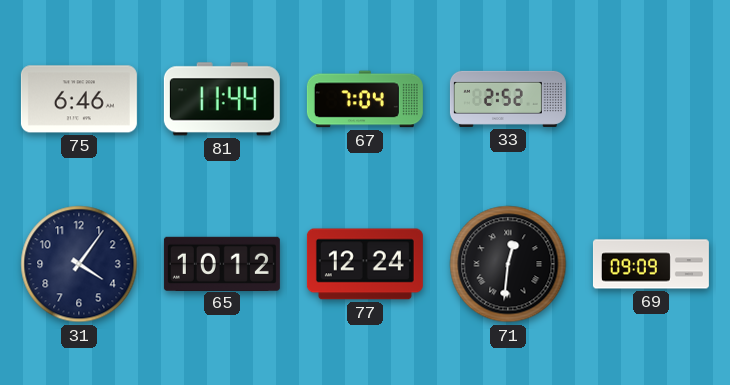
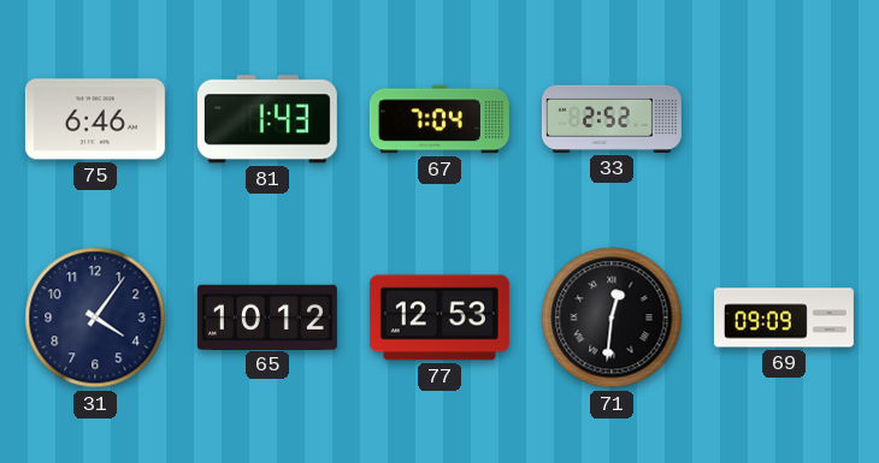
81: 11:44 -> 1:43
77: 12:24 -> 12:53
